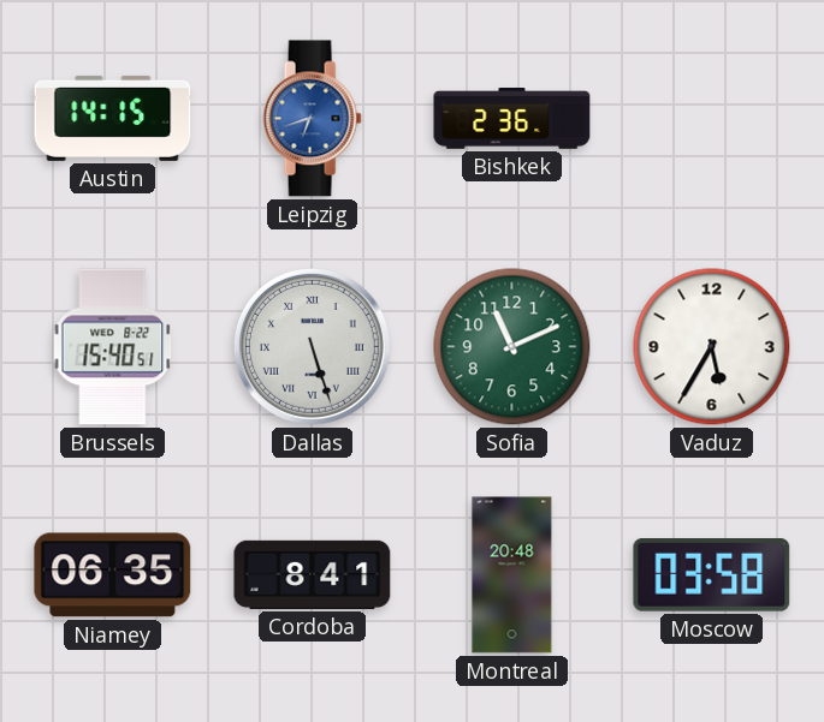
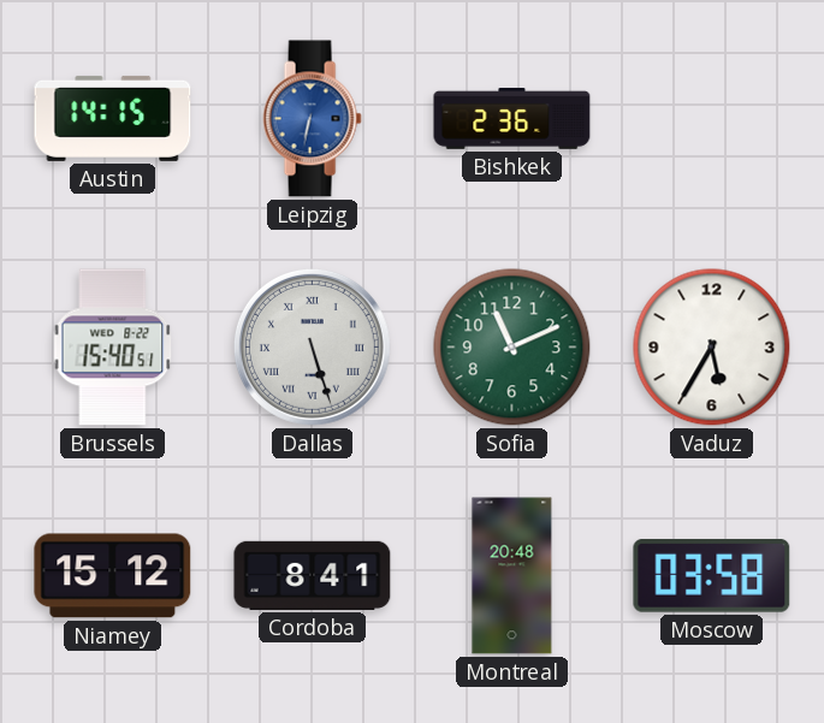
Leipzig: 6:42 -> 6:32
Niamey: 06:35 -> 15:12
